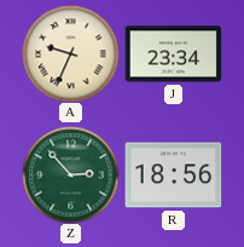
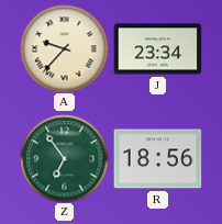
A: 9:34 -> 9:37
Z: 2:53 -> 6:54
